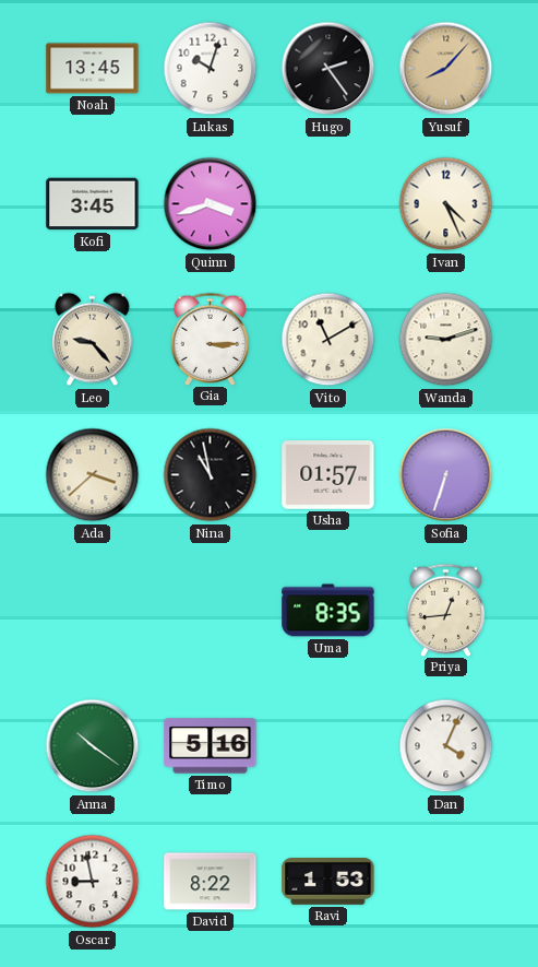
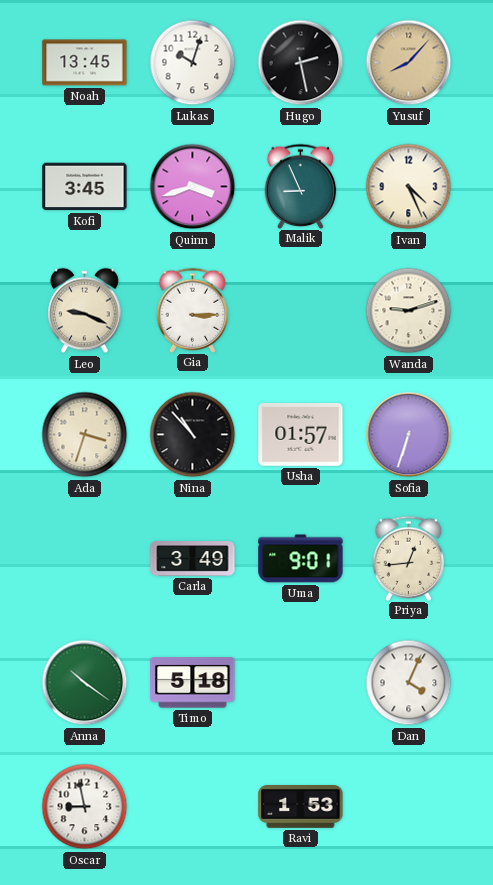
Hugo: 2:24 -> 2:28
Malik: none -> 8:56
Leo: 9:23 -> 9:19
Vito: 11:10 -> none
Ada: 3:38 -> 3:33
Nina: 10:58 -> 10:53
Carla: none -> 3:49
Uma: 8:35 -> 9:01
Timo: 5:16 -> 5:18
David: 8:22 -> none
